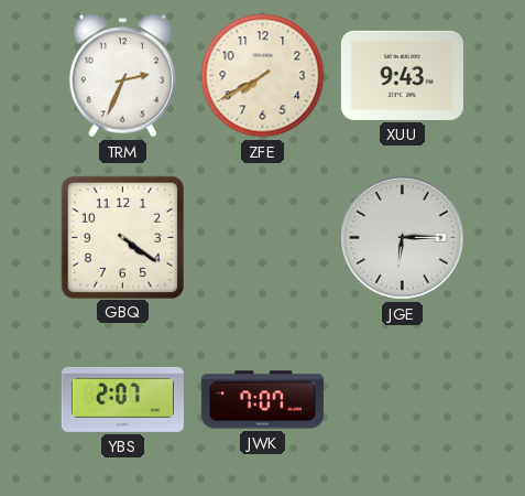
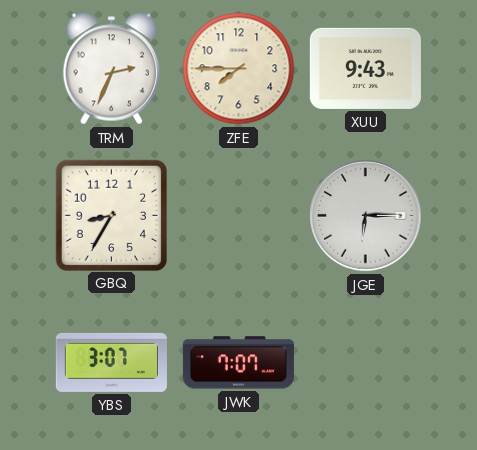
ZFE: 7:40 -> 7:45
GBQ: 4:21 -> 8:35
YBS: 2:07 -> 3:07
